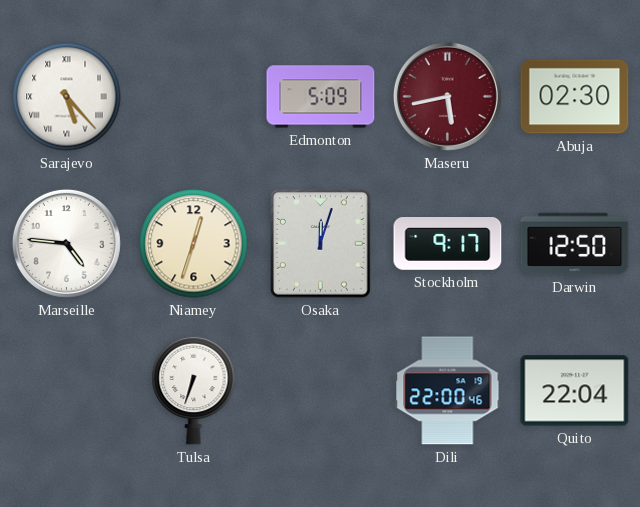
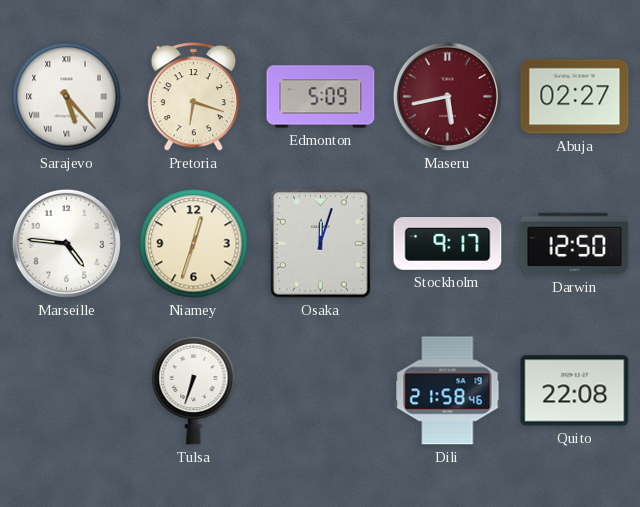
Pretoria: none -> 6:18
Abuja: 02:30 -> 02:27
Dili: 22:00 -> 21:58
Quito: 22:04 -> 22:08
